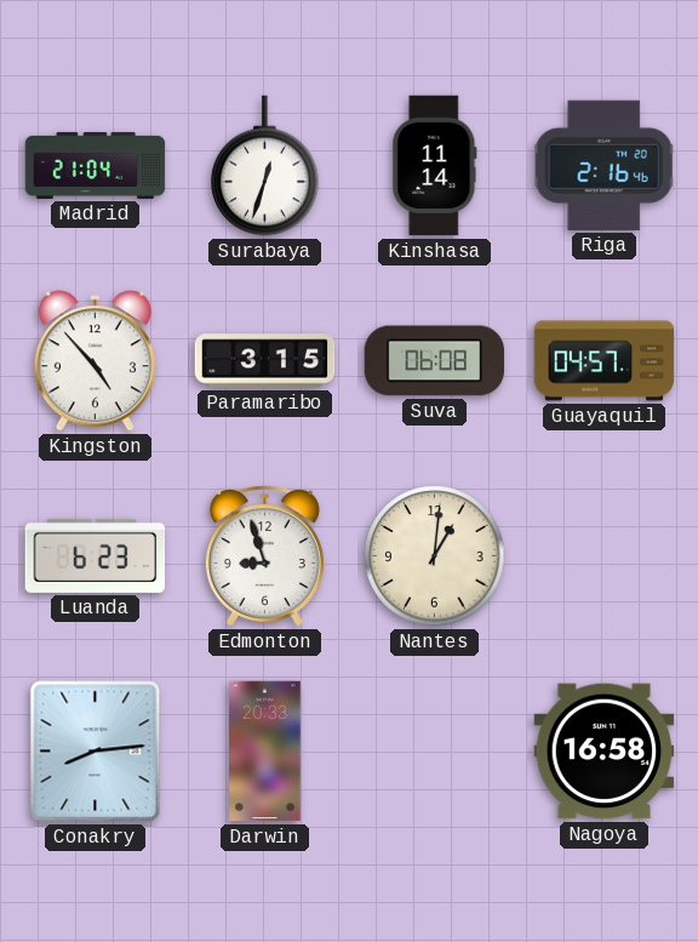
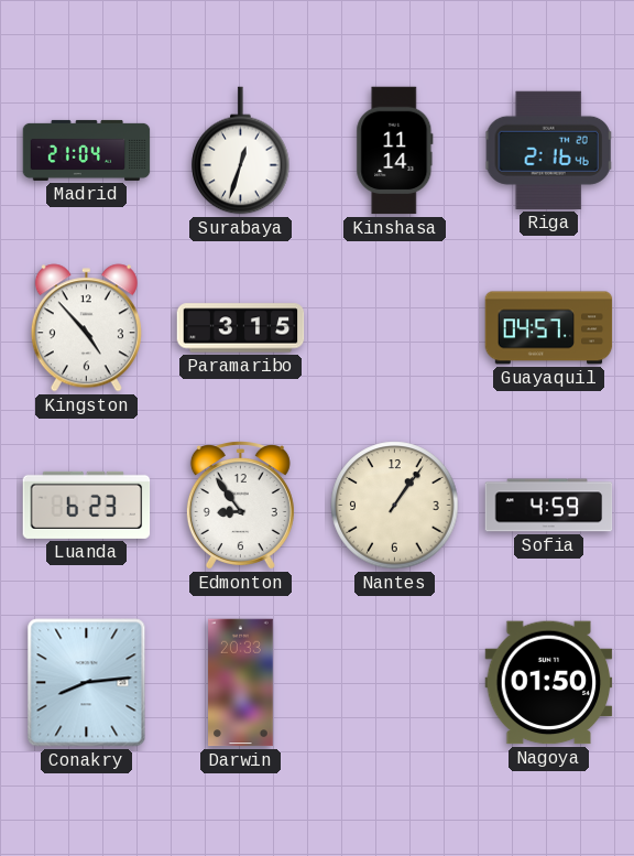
Suva: 06:08 -> none
Edmonton: 8:57 -> 8:54
Nantes: 1:01 -> 1:06
Sofia: none -> 4:59
Nagoya: 16:58 -> 01:50
